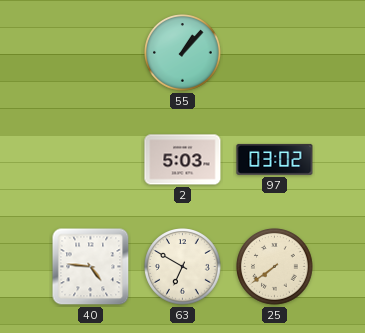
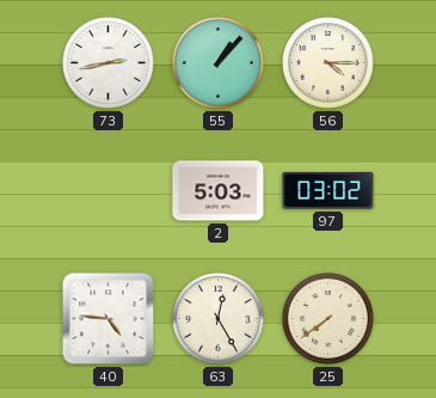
73: none -> 2:43
56: none -> 4:15
63: 6:50 -> 12:25
